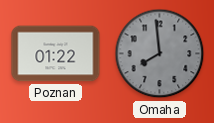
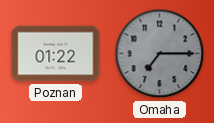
Omaha: 7:59 -> 7:15
